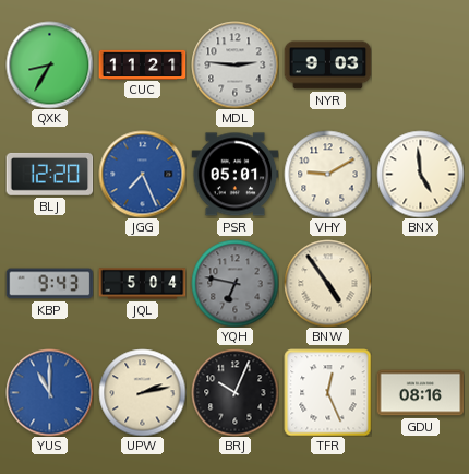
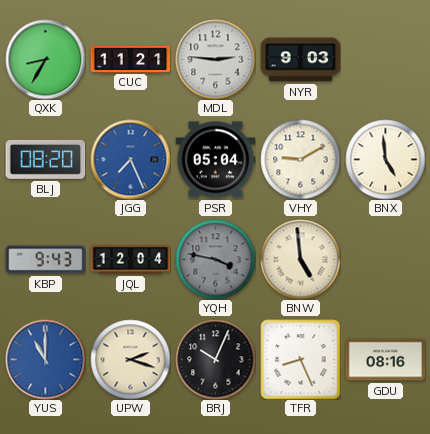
BLJ: 12:20 -> 08:20
PSR: 05:01 -> 05:04
JQL: 5:04 -> 12:04
YQH: 6:47 -> 3:47
BNW: 4:54 -> 4:59
UPW: 2:13 -> 2:18
TFR: 12:26 -> 8:26
